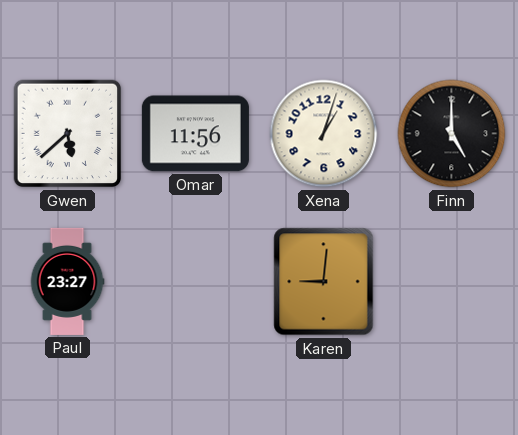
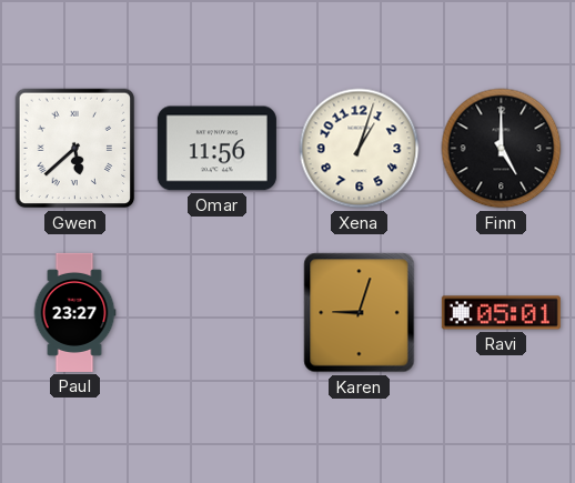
Karen: 9:01 -> 9:03
Ravi: none -> 05:01
